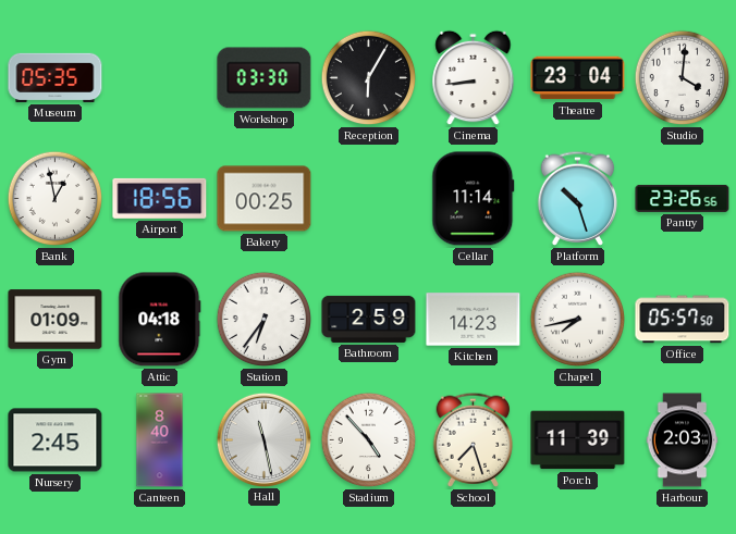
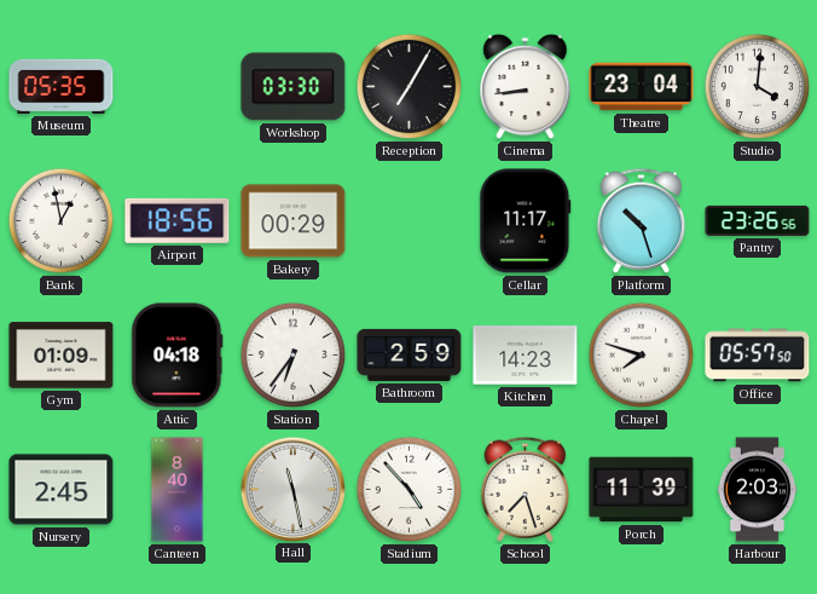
Reception: 6:05 -> 7:05
Bakery: 00:25 -> 00:29
Cellar: 11:14 -> 11:17
Chapel: 7:43 -> 7:48
